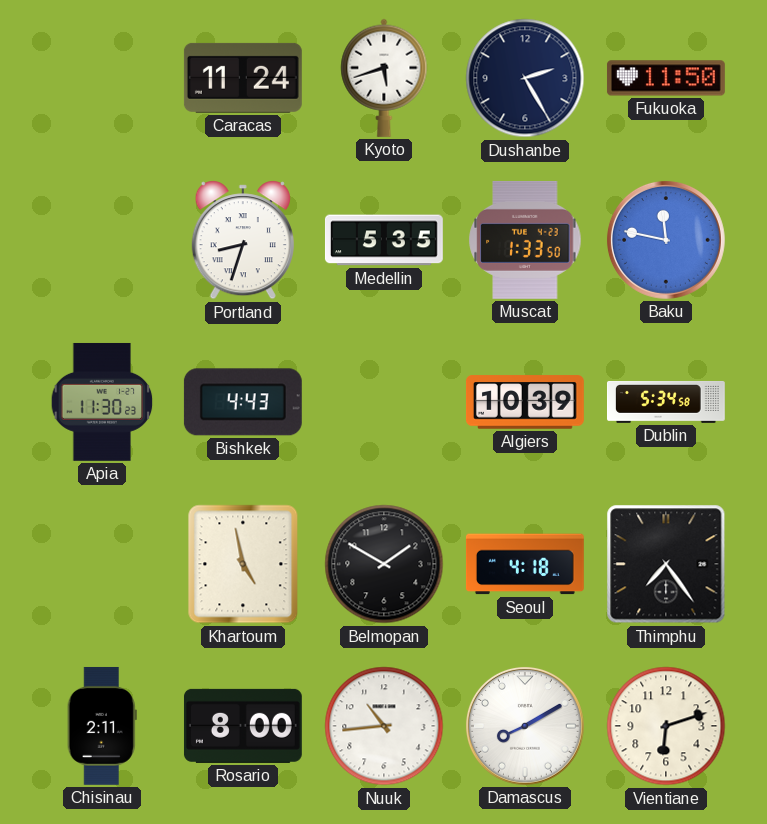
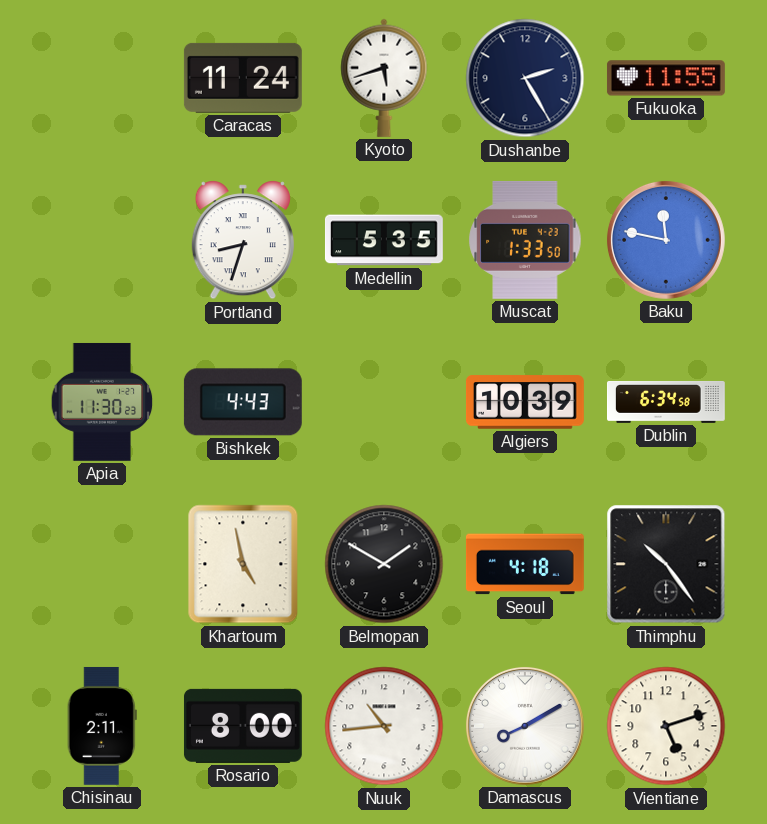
Fukuoka: 11:50 -> 11:55
Dublin: 5:34 -> 6:34
Thimphu: 7:24 -> 10:24
Vientiane: 6:12 -> 5:12
